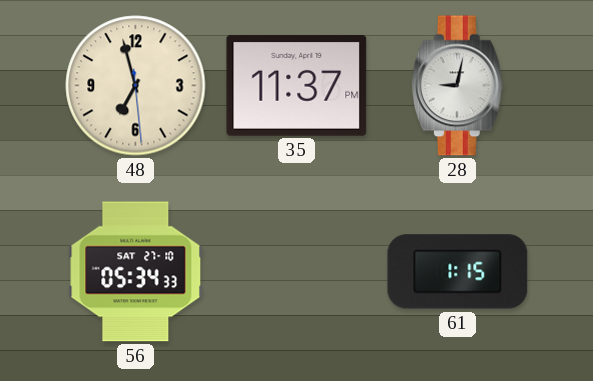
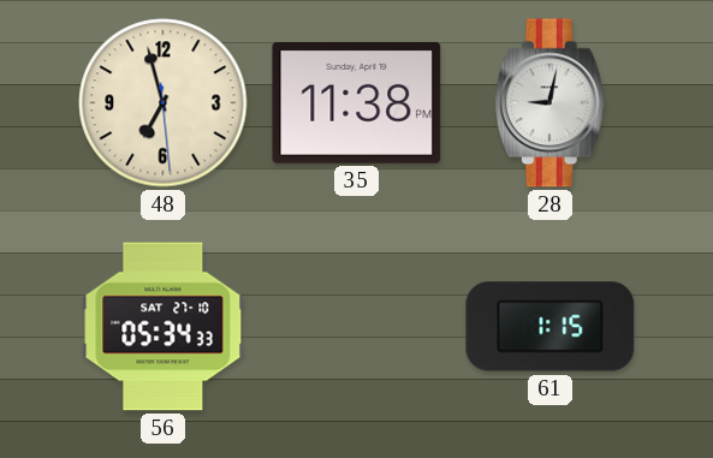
35: 11:37 -> 11:38
